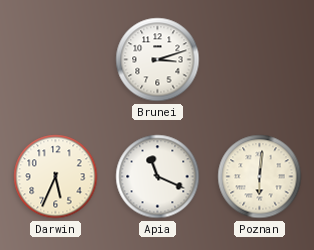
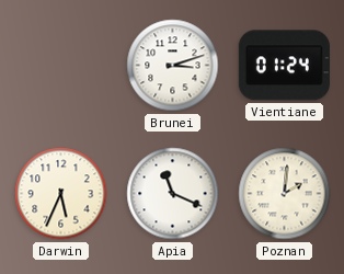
Vientiane: none -> 01:24
Poznan: 6:01 -> 2:01
